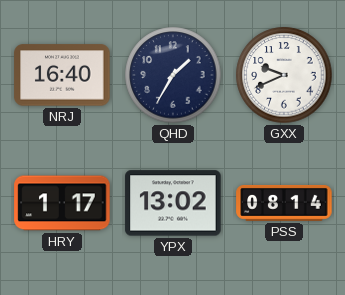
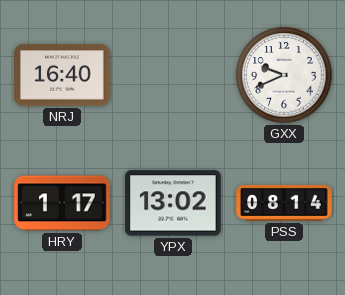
QHD: 1:35 -> none
